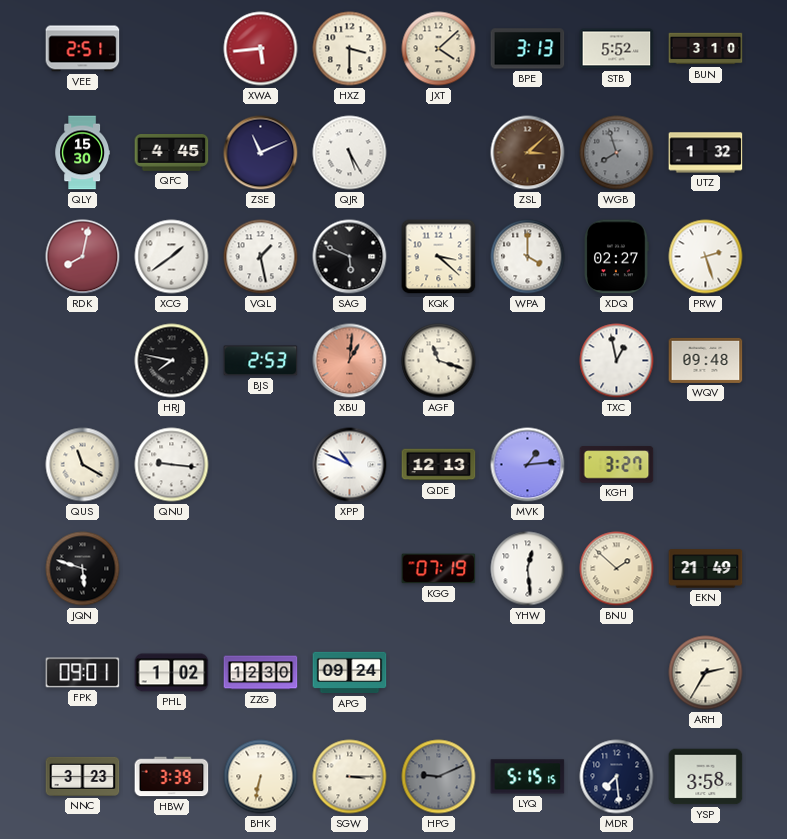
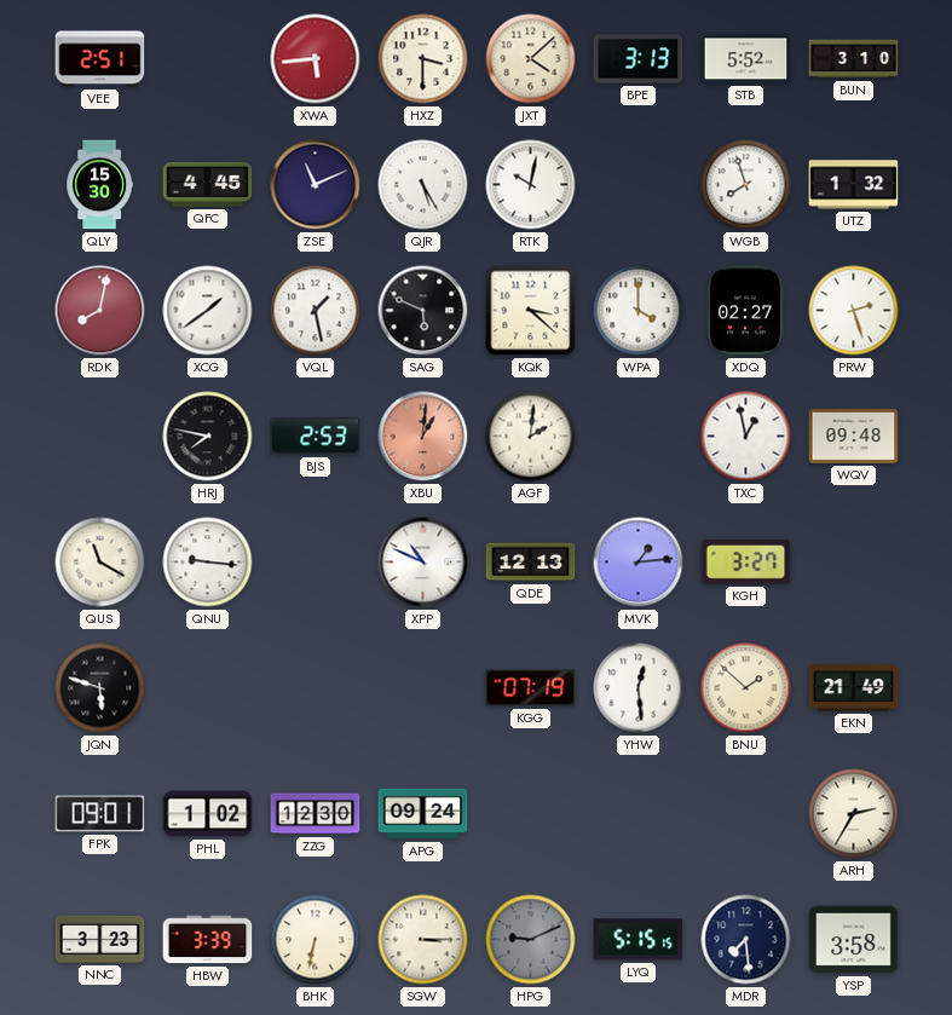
RTK: none -> 10:02
ZSL: 3:08 -> none
WGB dial: grey -> white
AGF: 11:18 -> 2:01
